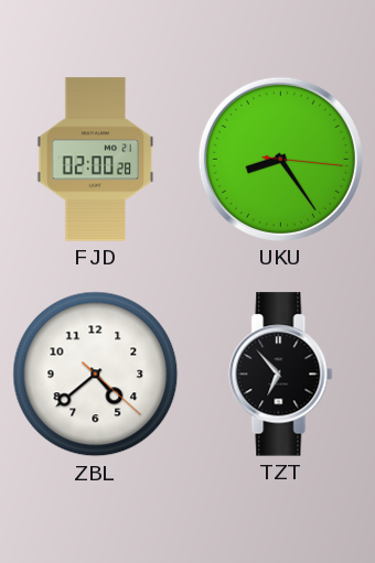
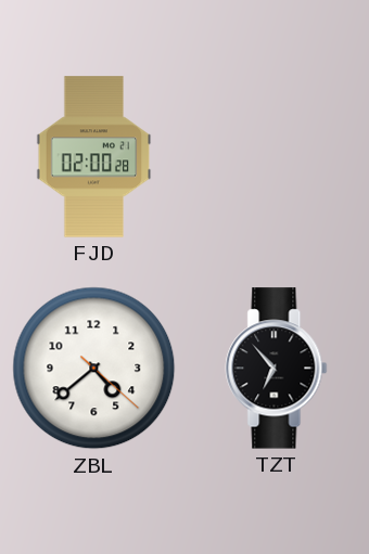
UKU: 8:24 -> none
